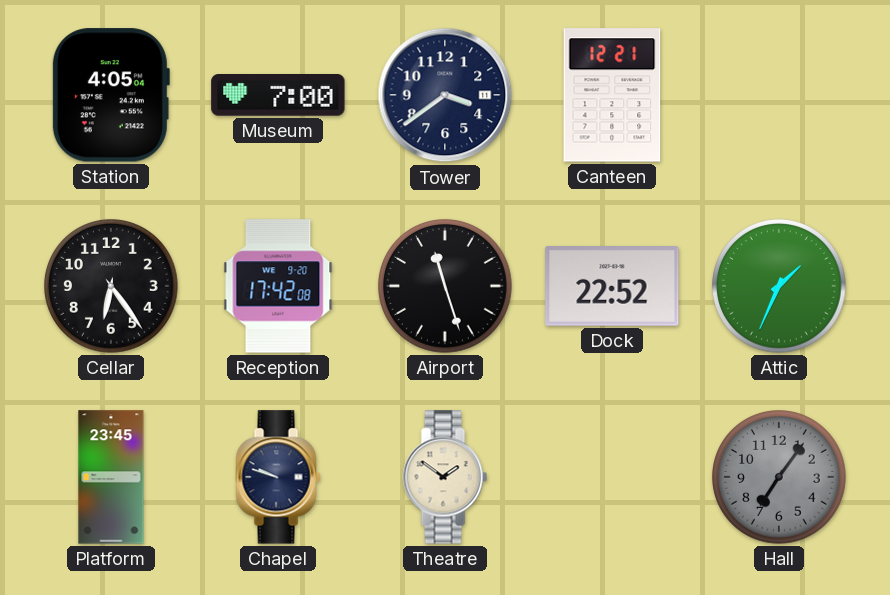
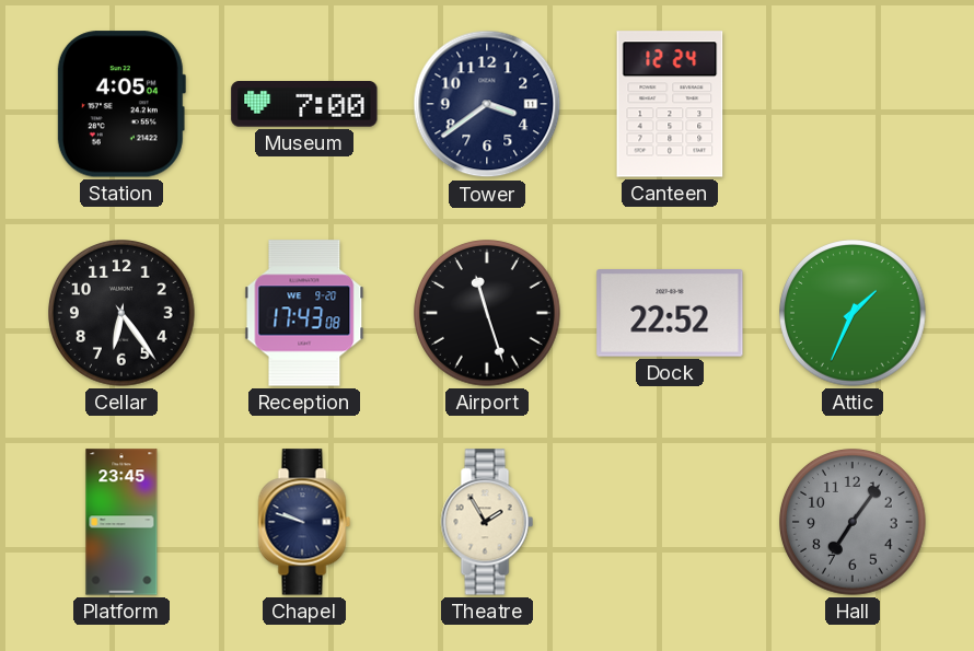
Canteen: 12:21 -> 12:24
Reception: 17:42 -> 17:43
Theatre: 1:51 -> 1:55
